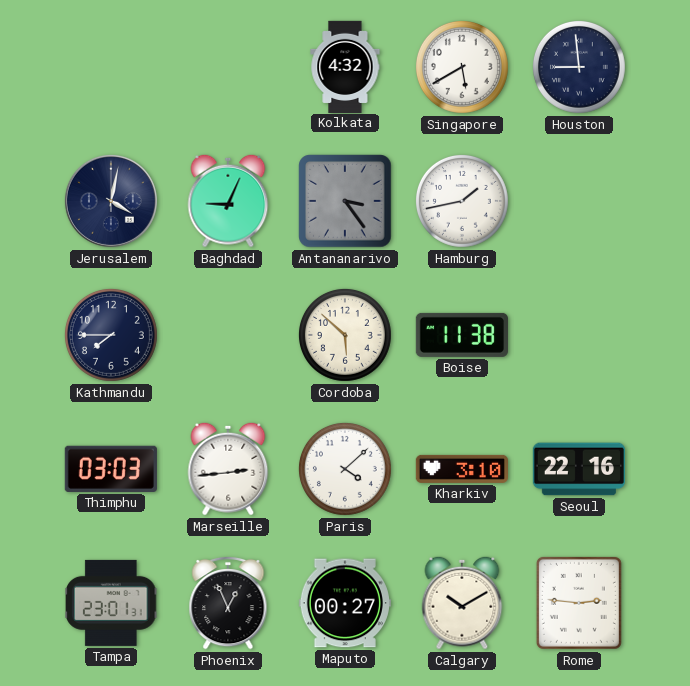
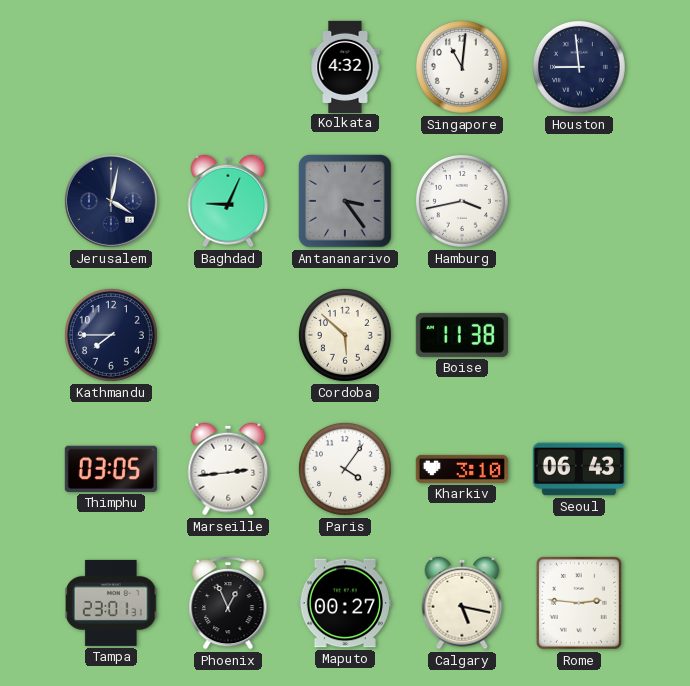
Singapore: 5:40 -> 11:01
Hamburg: 1:43 -> 3:43
Thimphu: 03:03 -> 03:05
Paris: 4:08 -> 4:06
Seoul: 22:16 -> 06:43
Calgary: 10:10 -> 5:17
